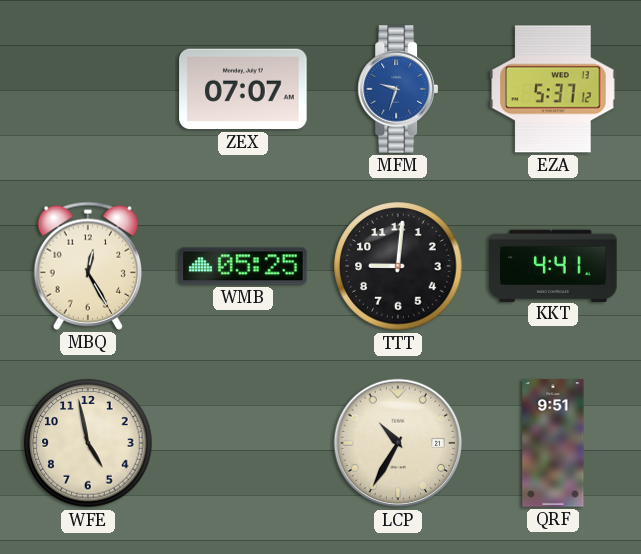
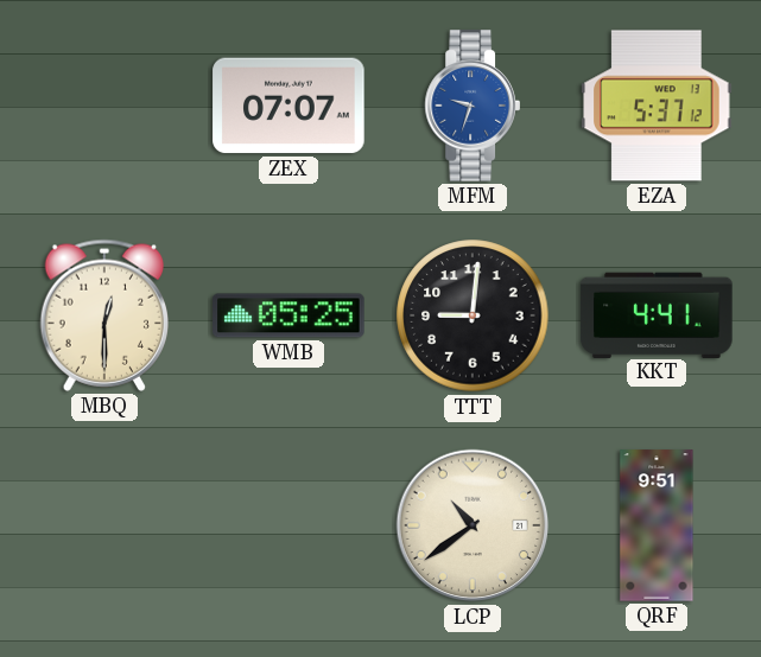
MBQ: 12:25 -> 12:30
WFE: 4:58 -> none
LCP: 10:35 -> 10:39
